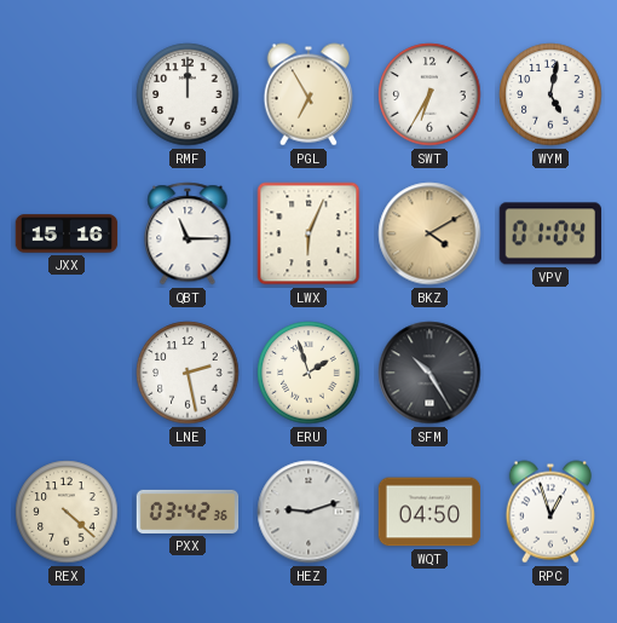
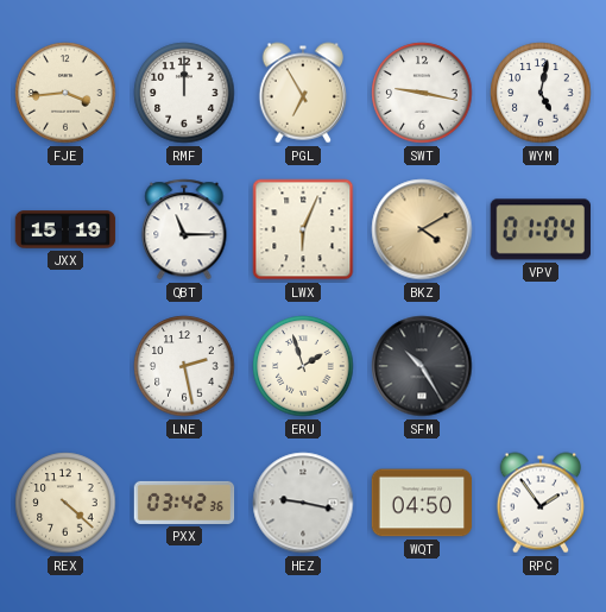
FJE: none -> 3:44
SWT: 6:35 -> 9:17
JXX: 15:16 -> 15:19
HEZ: 9:12 -> 9:17
RPC: 12:57 -> 1:54
